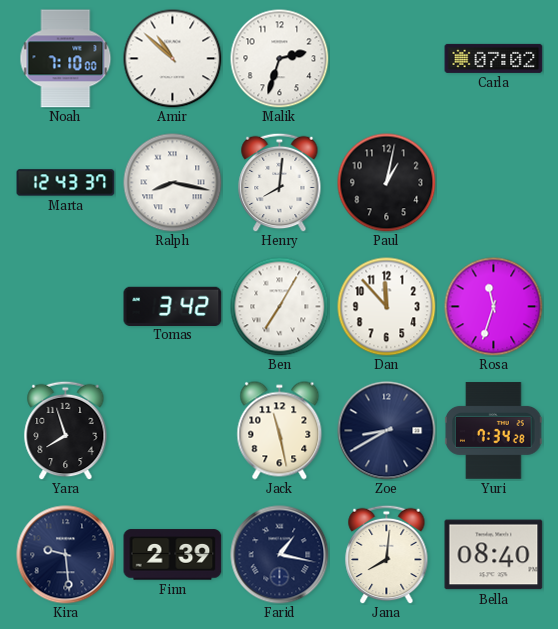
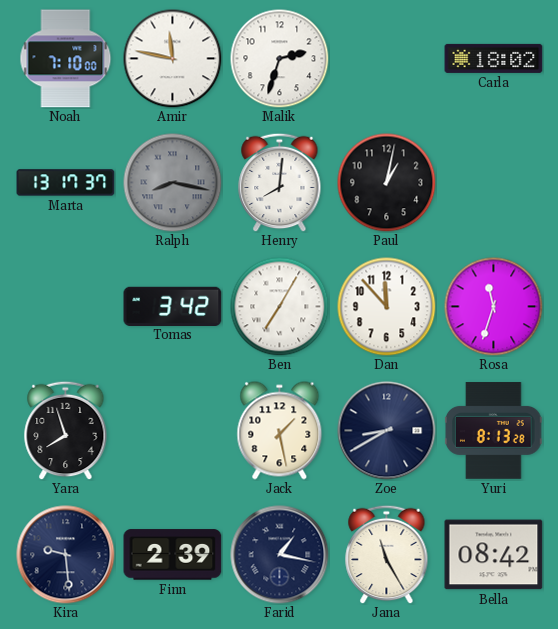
Amir: 10:52 -> 11:47
Carla: 07:02 -> 18:02
Marta: 12:43 -> 13:17
Ralph dial: white -> grey
Jack: 11:28 -> 1:28
Yuri: 7:34 -> 8:13
Jana: 8:01 -> 11:25
Bella: 08:40 -> 08:42
